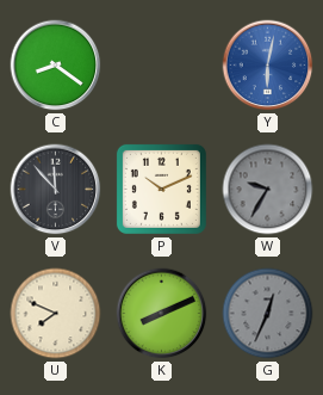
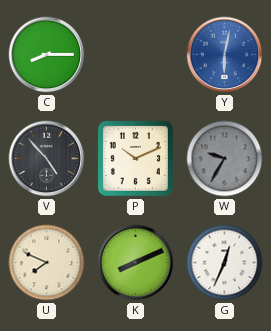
C: 8:21 -> 8:15
V: 11:53 -> 4:53
G dial: grey -> white
